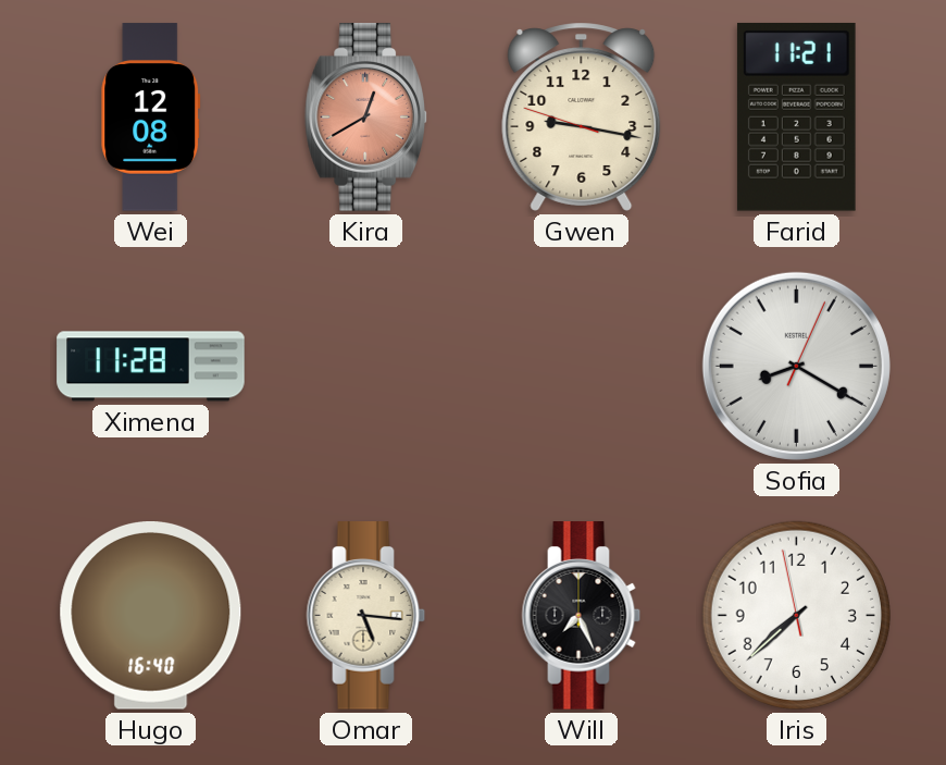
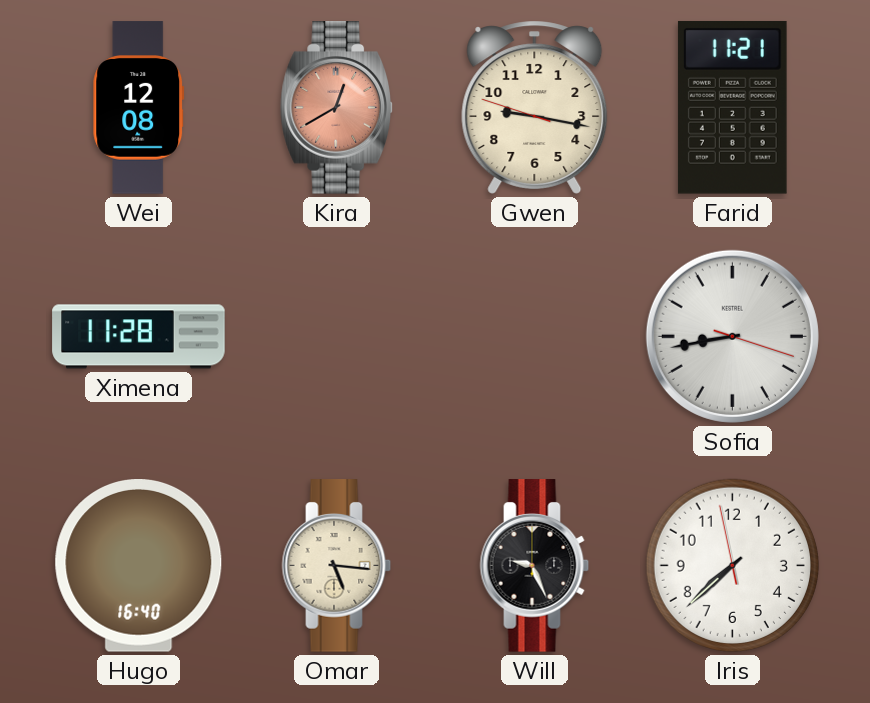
Sofia: 8:20 -> 8:43
Will: 7:26 -> 9:26
